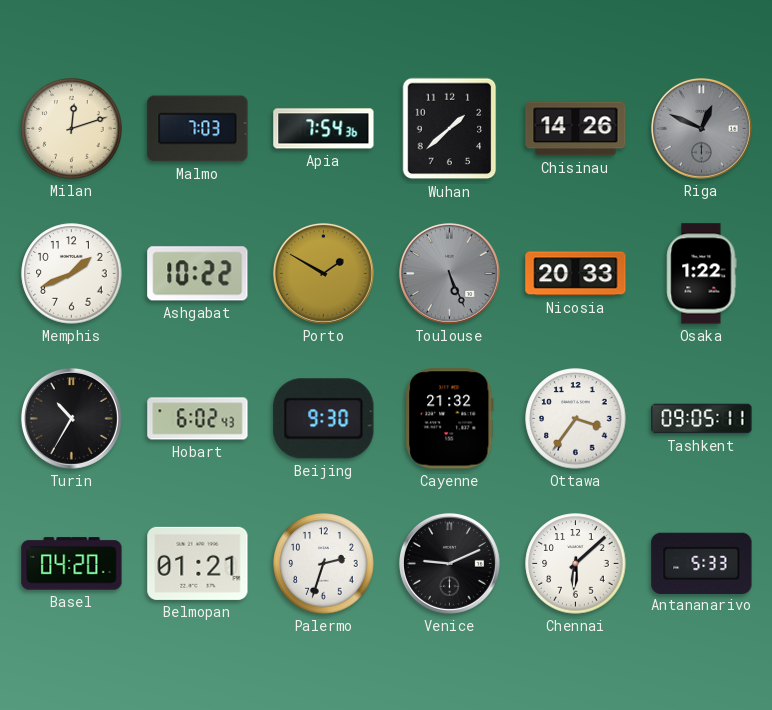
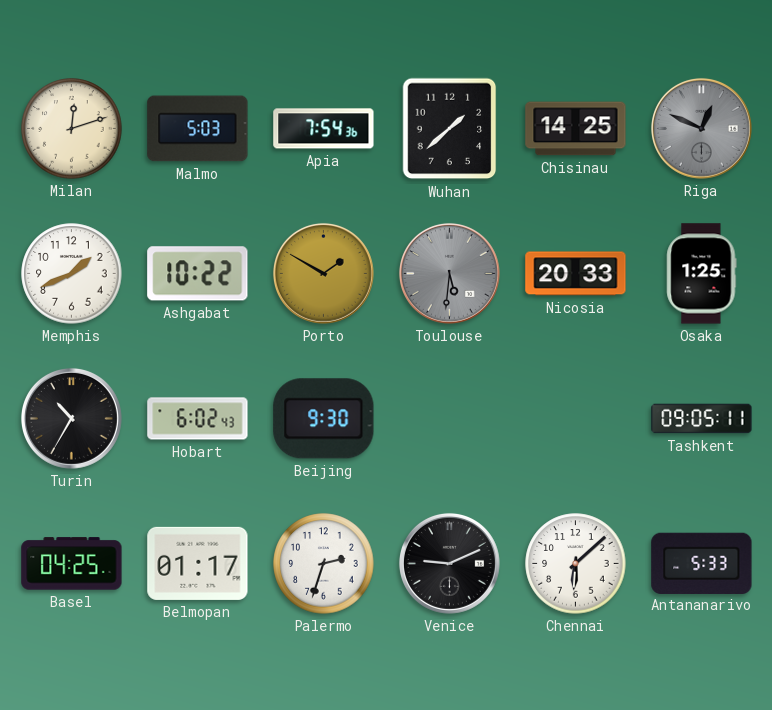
Malmo: 7:03 -> 5:03
Chisinau: 14:26 -> 14:25
Toulouse: 5:26 -> 5:31
Osaka: 1:22 -> 1:25
Cayenne: 21:32 -> none
Ottawa: 3:36 -> none
Basel: 04:20 -> 04:25
Belmopan: 01:21 -> 01:17
